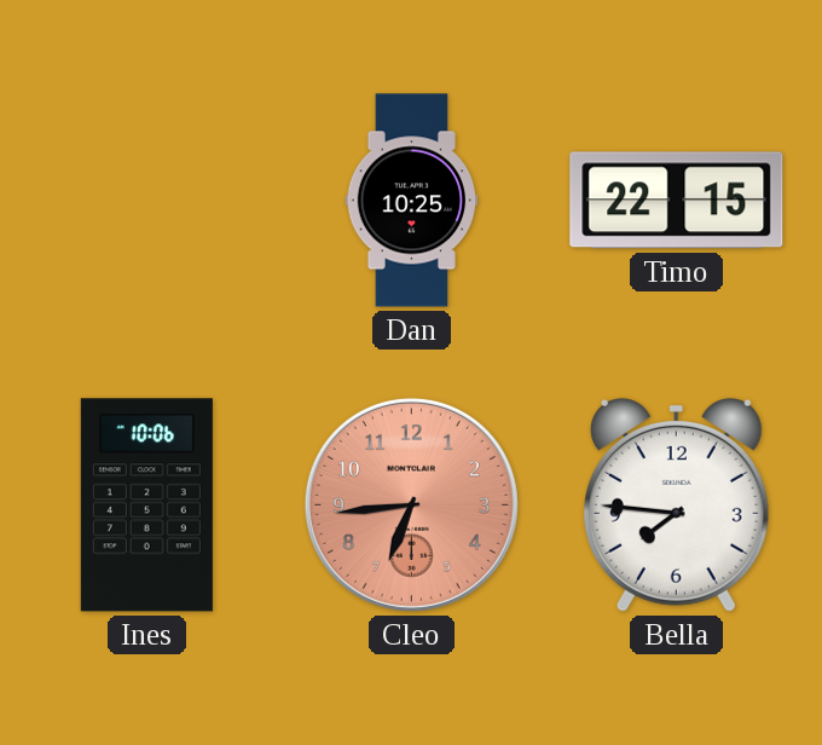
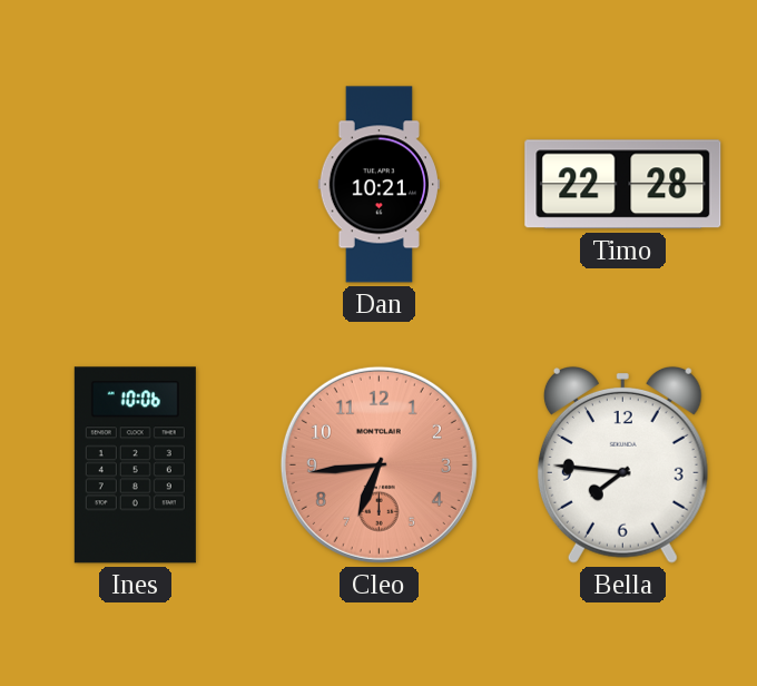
Dan: 10:25 -> 10:21
Timo: 22:15 -> 22:28
